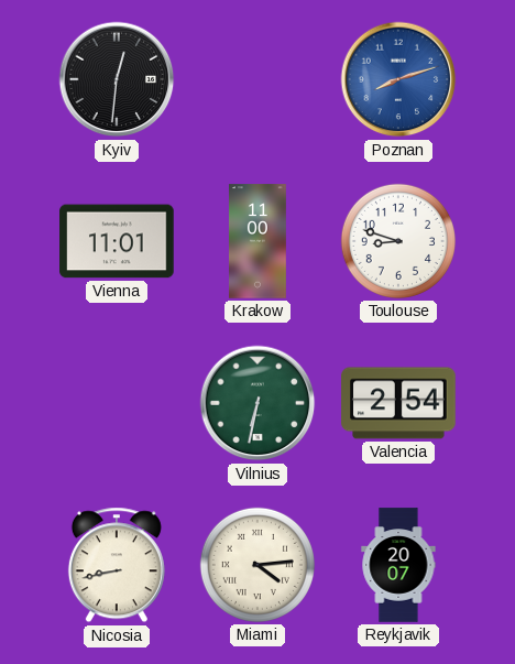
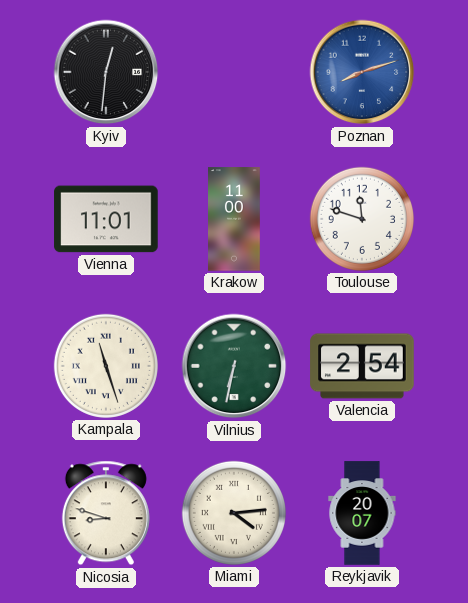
Toulouse: 8:48 -> 11:48
Kampala: none -> 11:27
Nicosia: 8:43 -> 8:48
